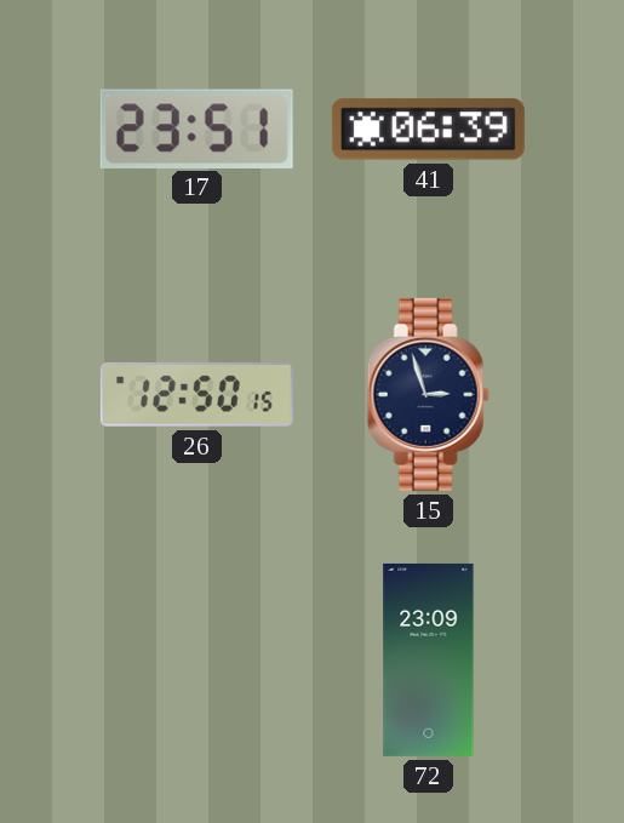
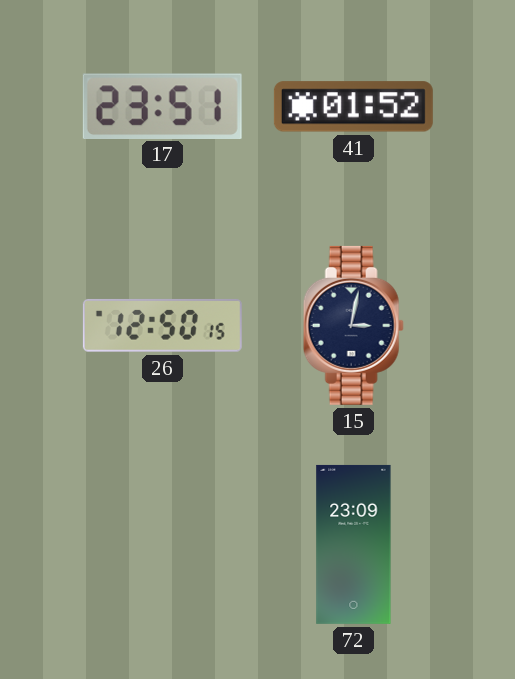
41: 06:39 -> 01:52
15: 2:57 -> 3:02
